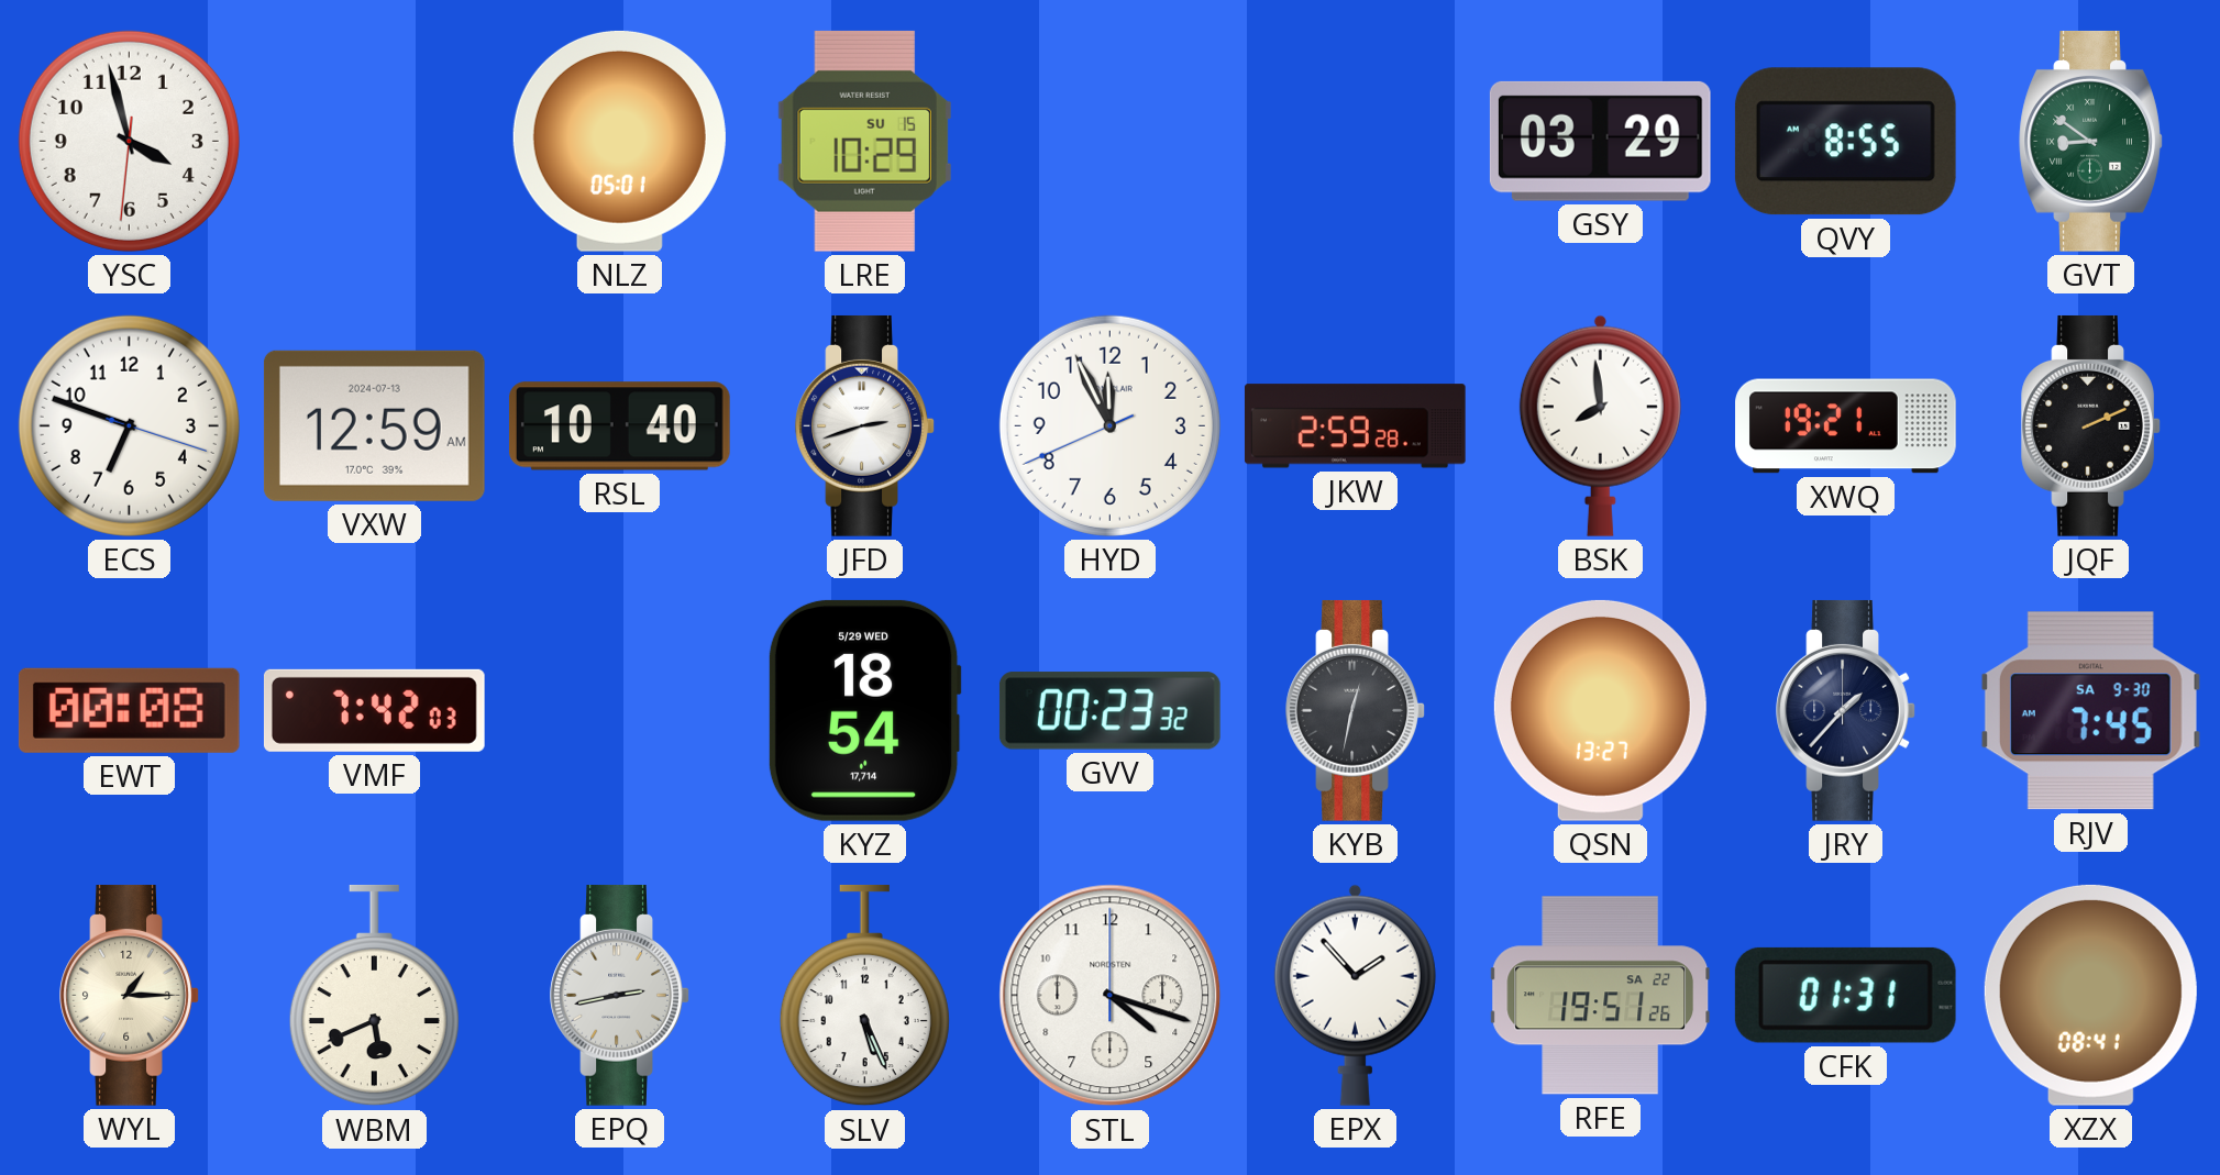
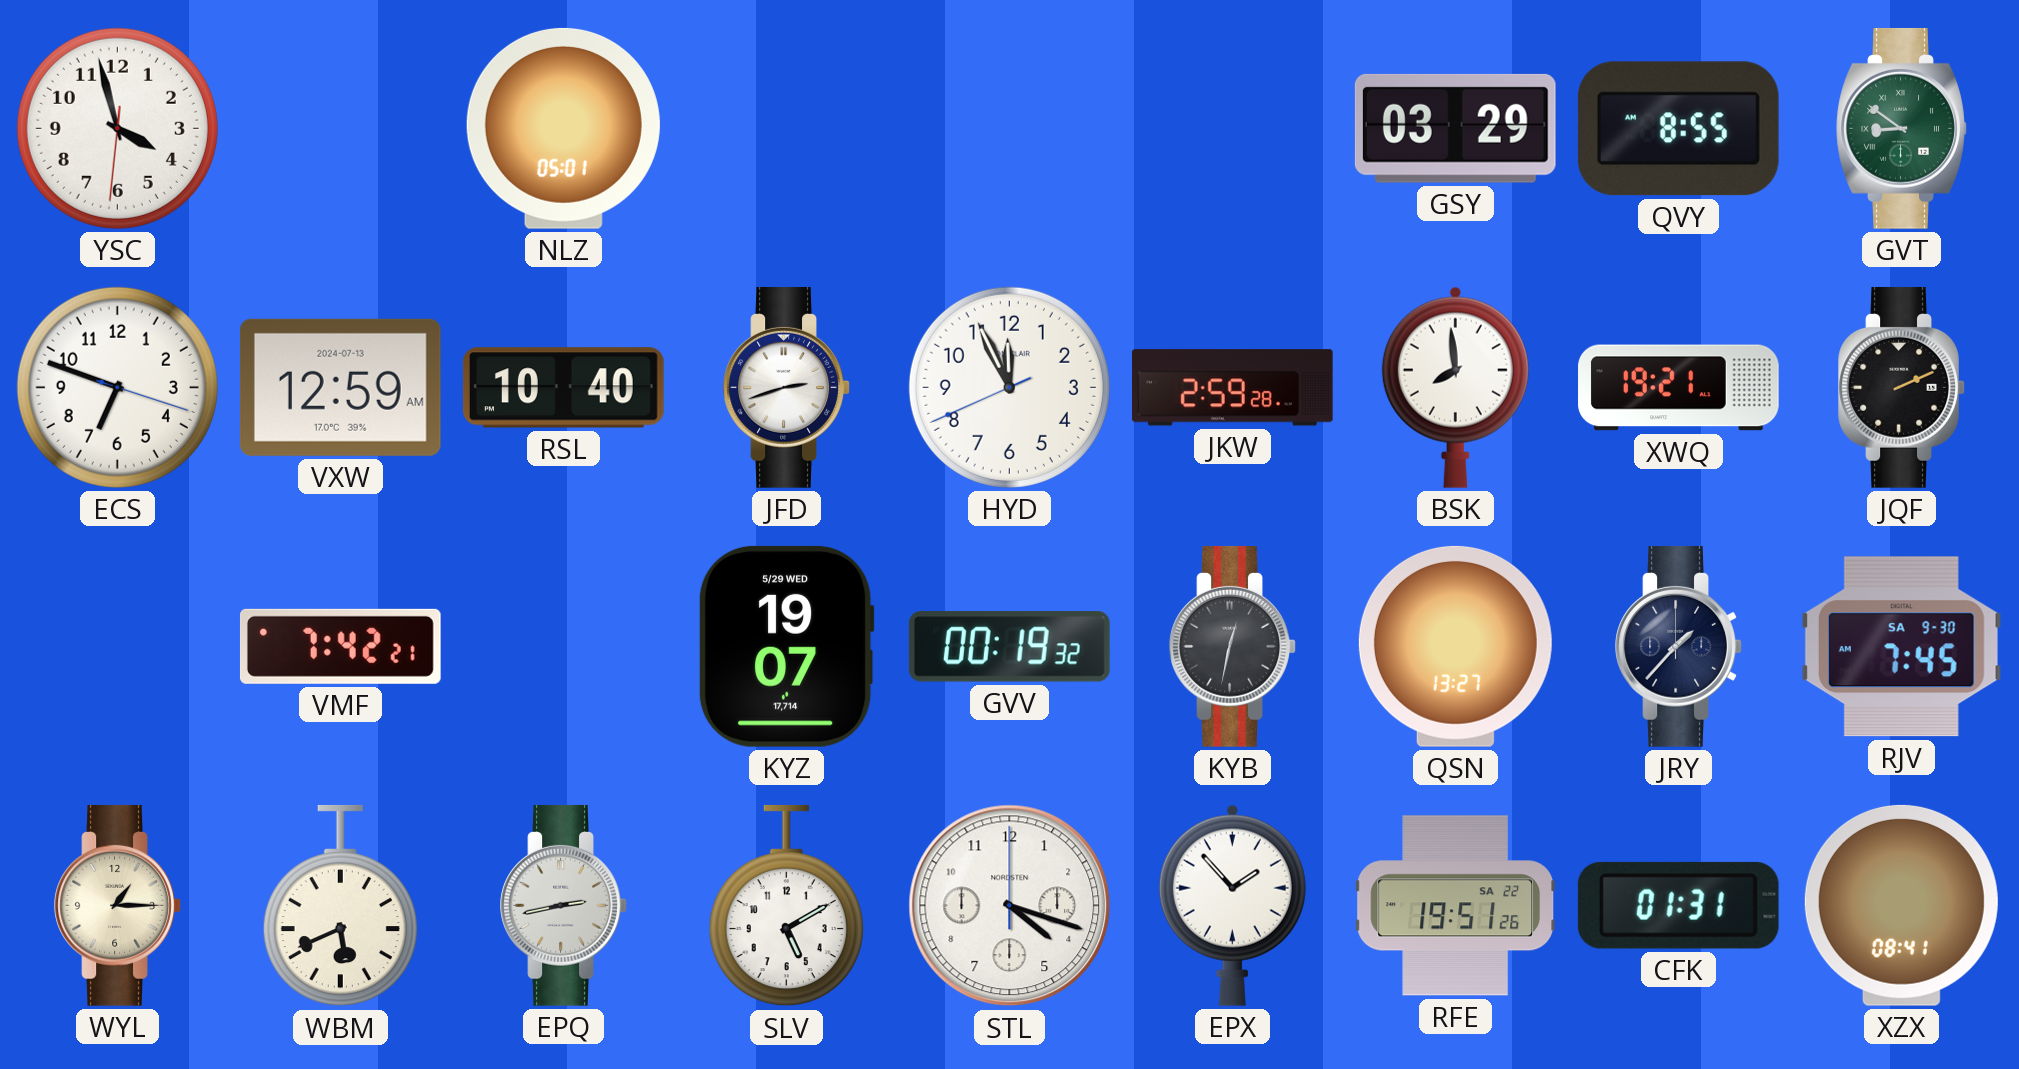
LRE: 10:29 -> none
EWT: 00:08 -> none
VMF: 7:42:03 -> 7:42:21
KYZ: 18:54 -> 19:07
GVV: 00:23 -> 00:19
SLV: 5:26 -> 5:10
